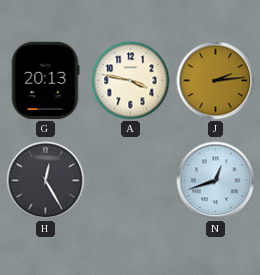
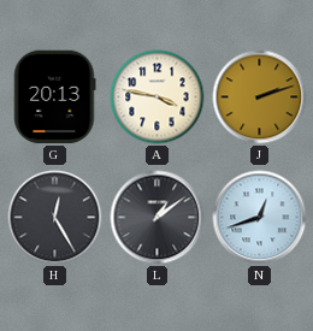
J: 2:14 -> 2:12
L: none -> 1:09
